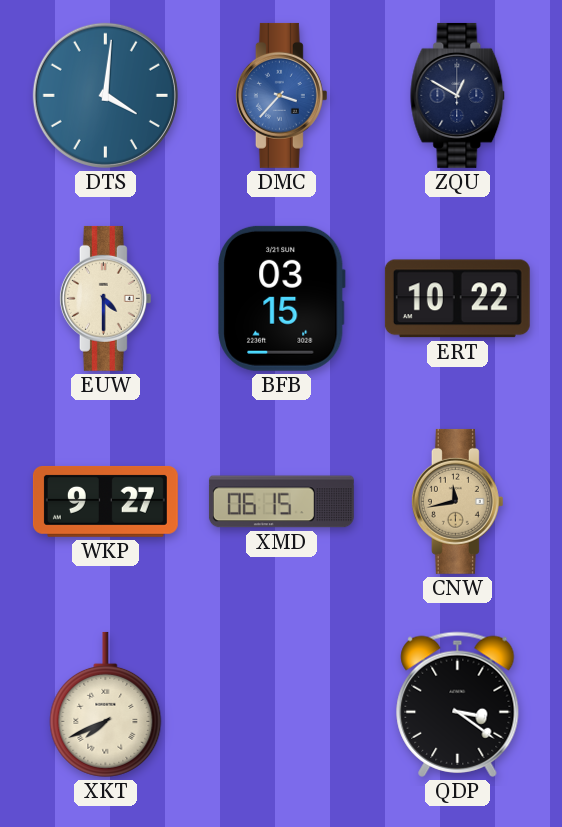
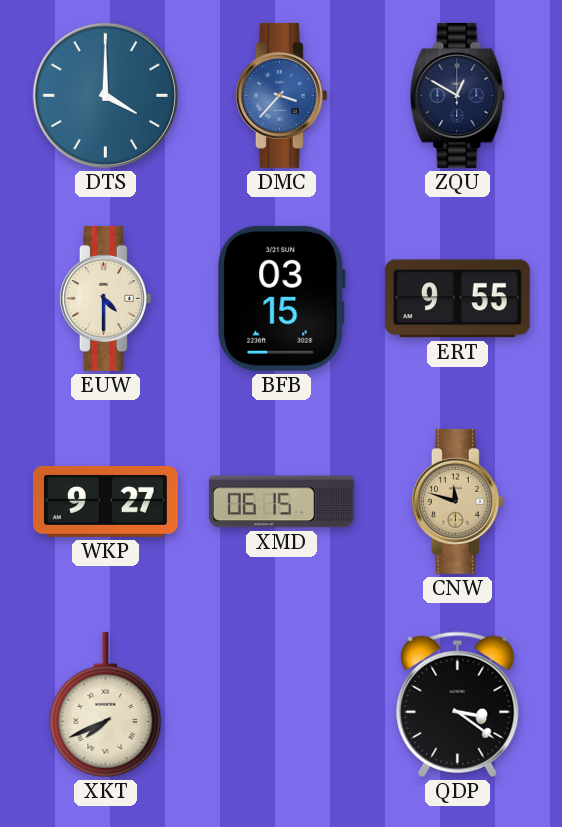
DTS: 4:01 -> 4:00
ERT: 10:22 -> 9:55
CNW: 11:43 -> 11:48
